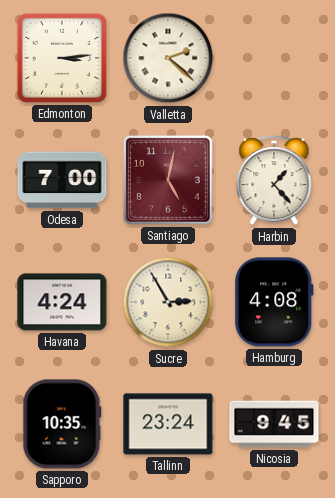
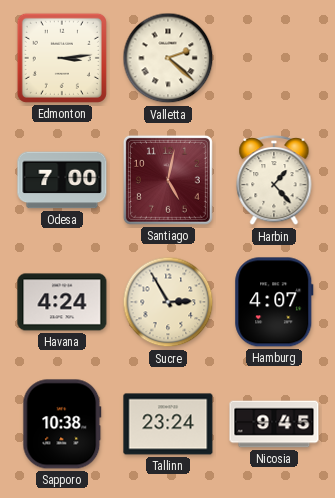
Hamburg: 4:08 -> 4:07
Sapporo: 10:35 -> 10:38
